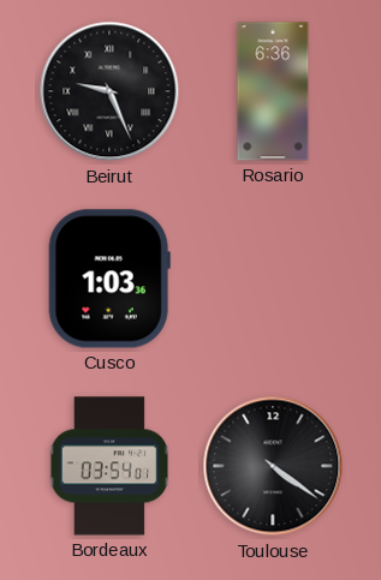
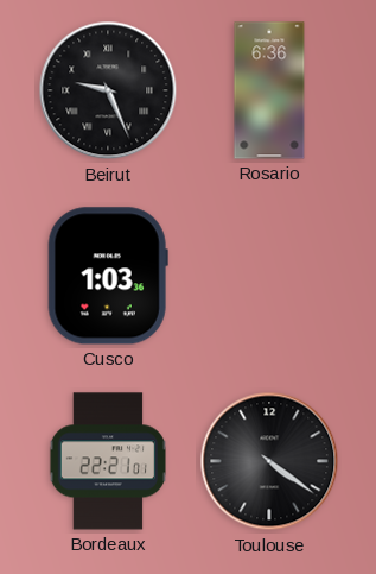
Bordeaux: 03:54 -> 22:21
